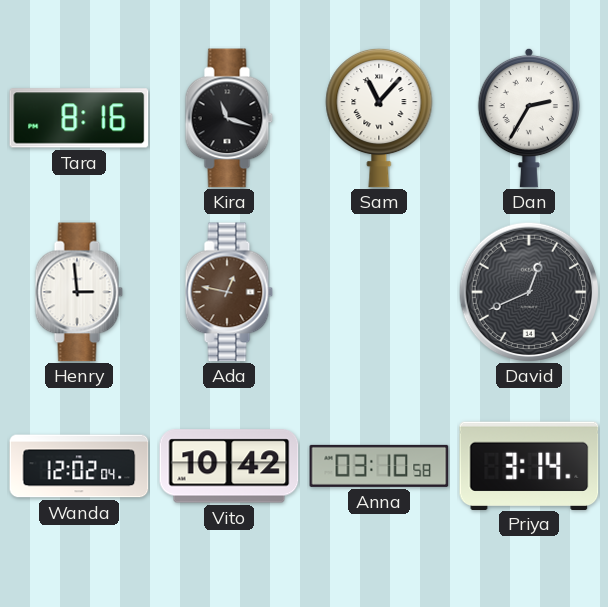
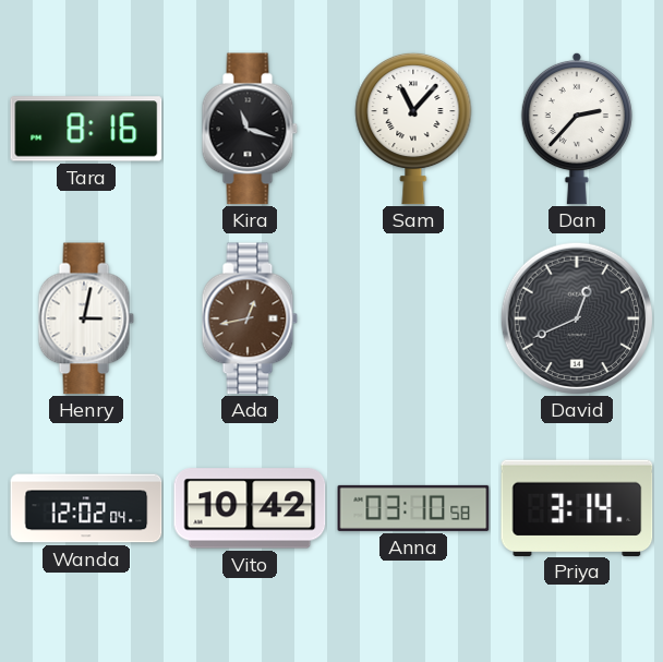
Dan: 2:35 -> 2:37
Henry: 2:59 -> 3:02
Ada: 12:47 -> 12:43
